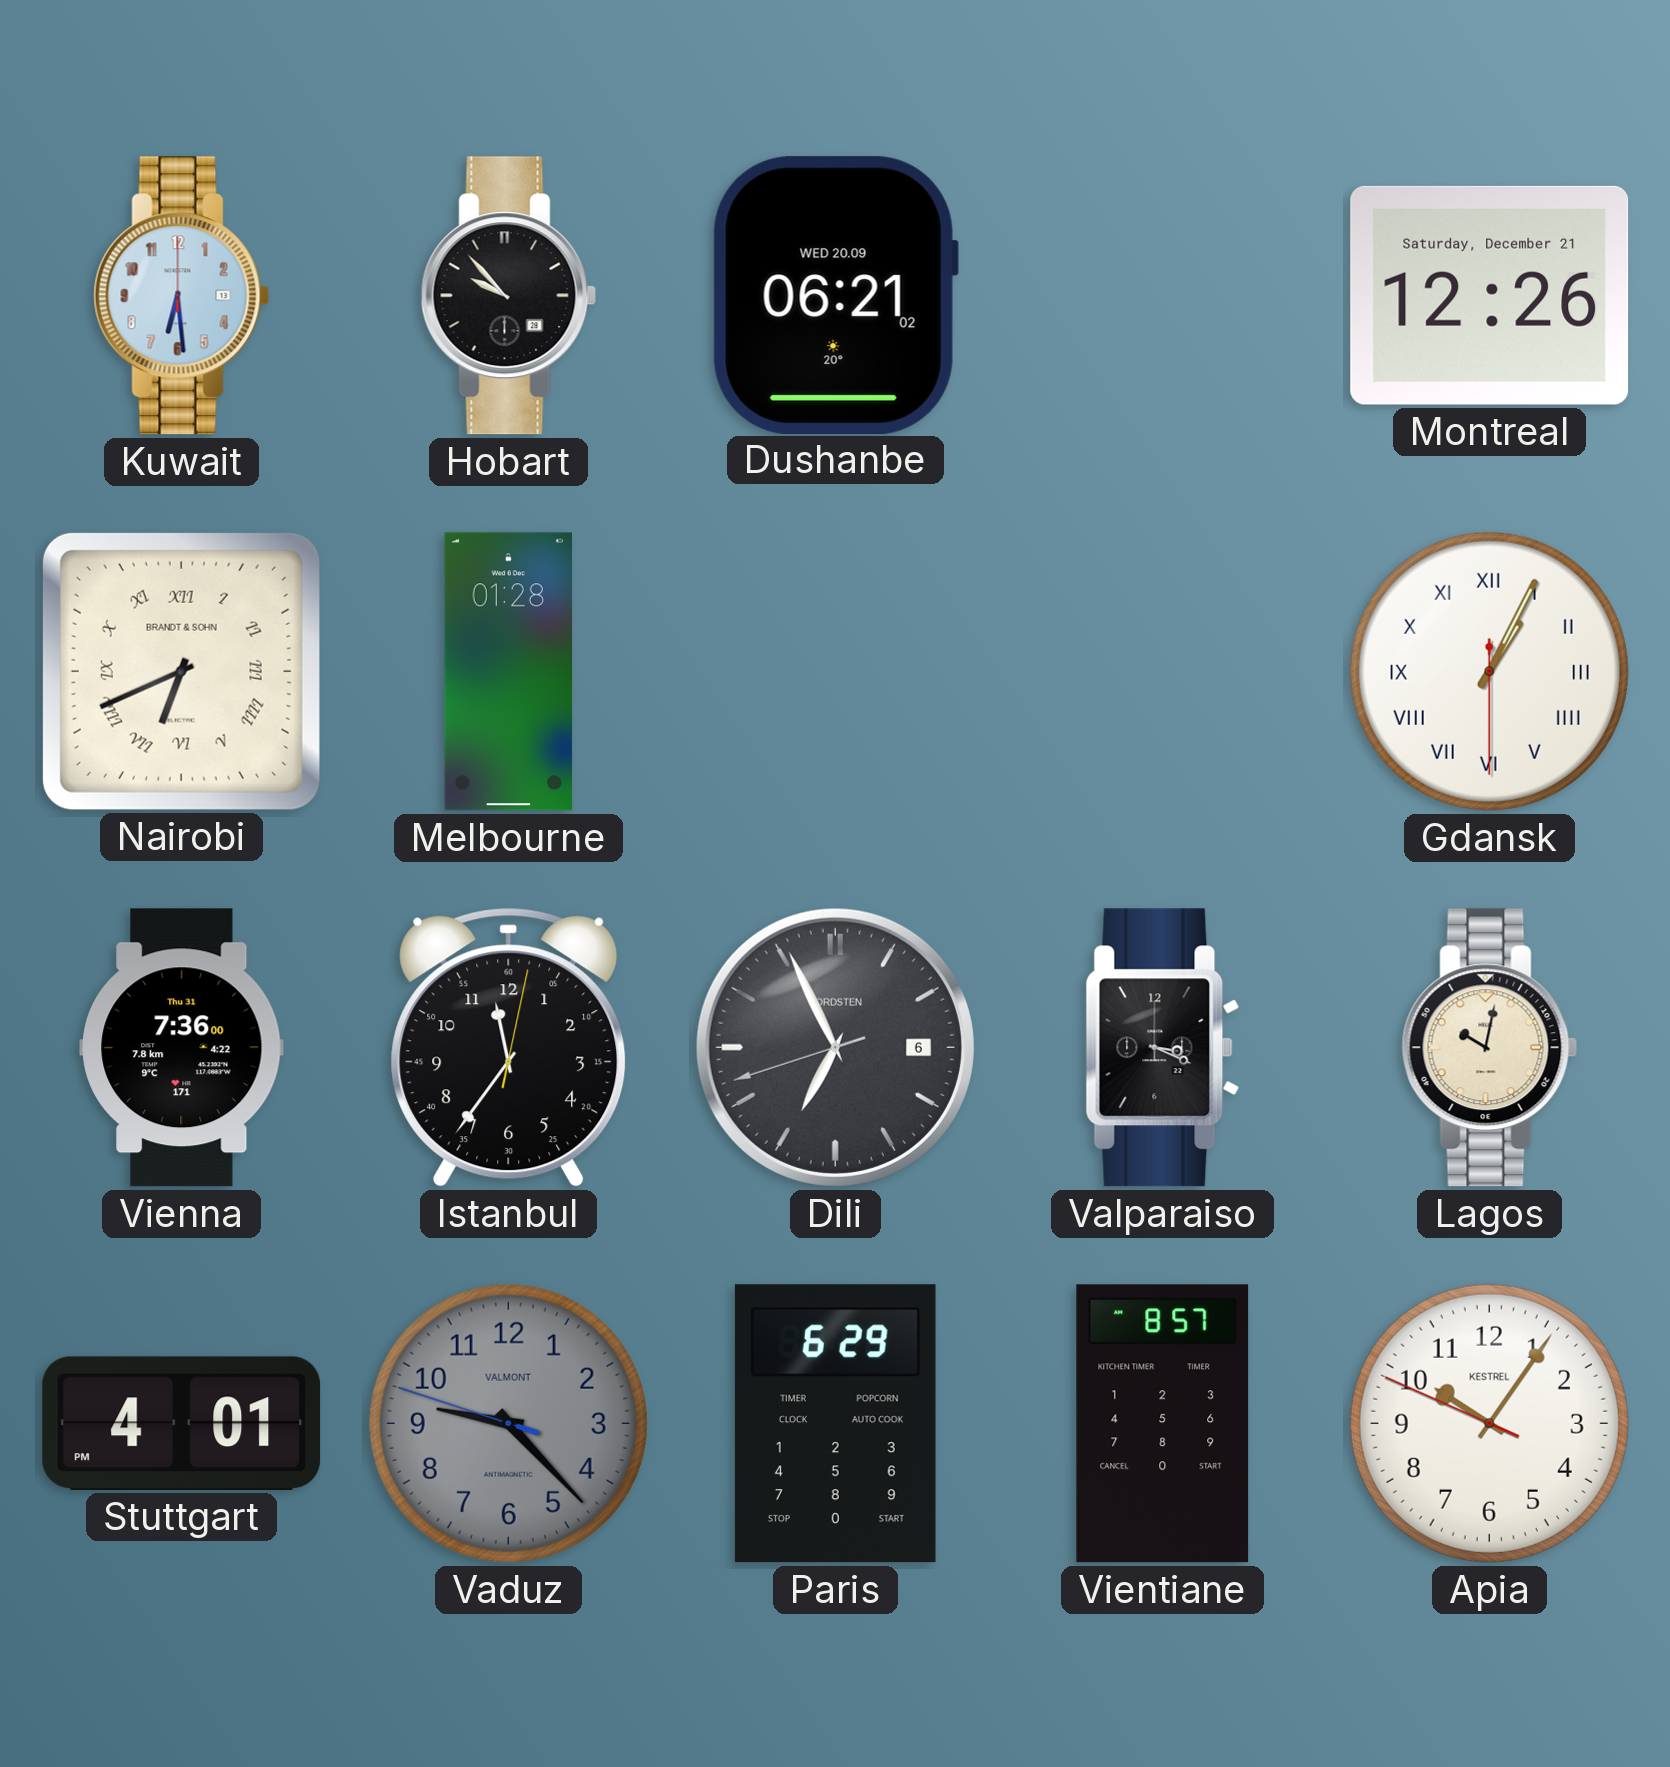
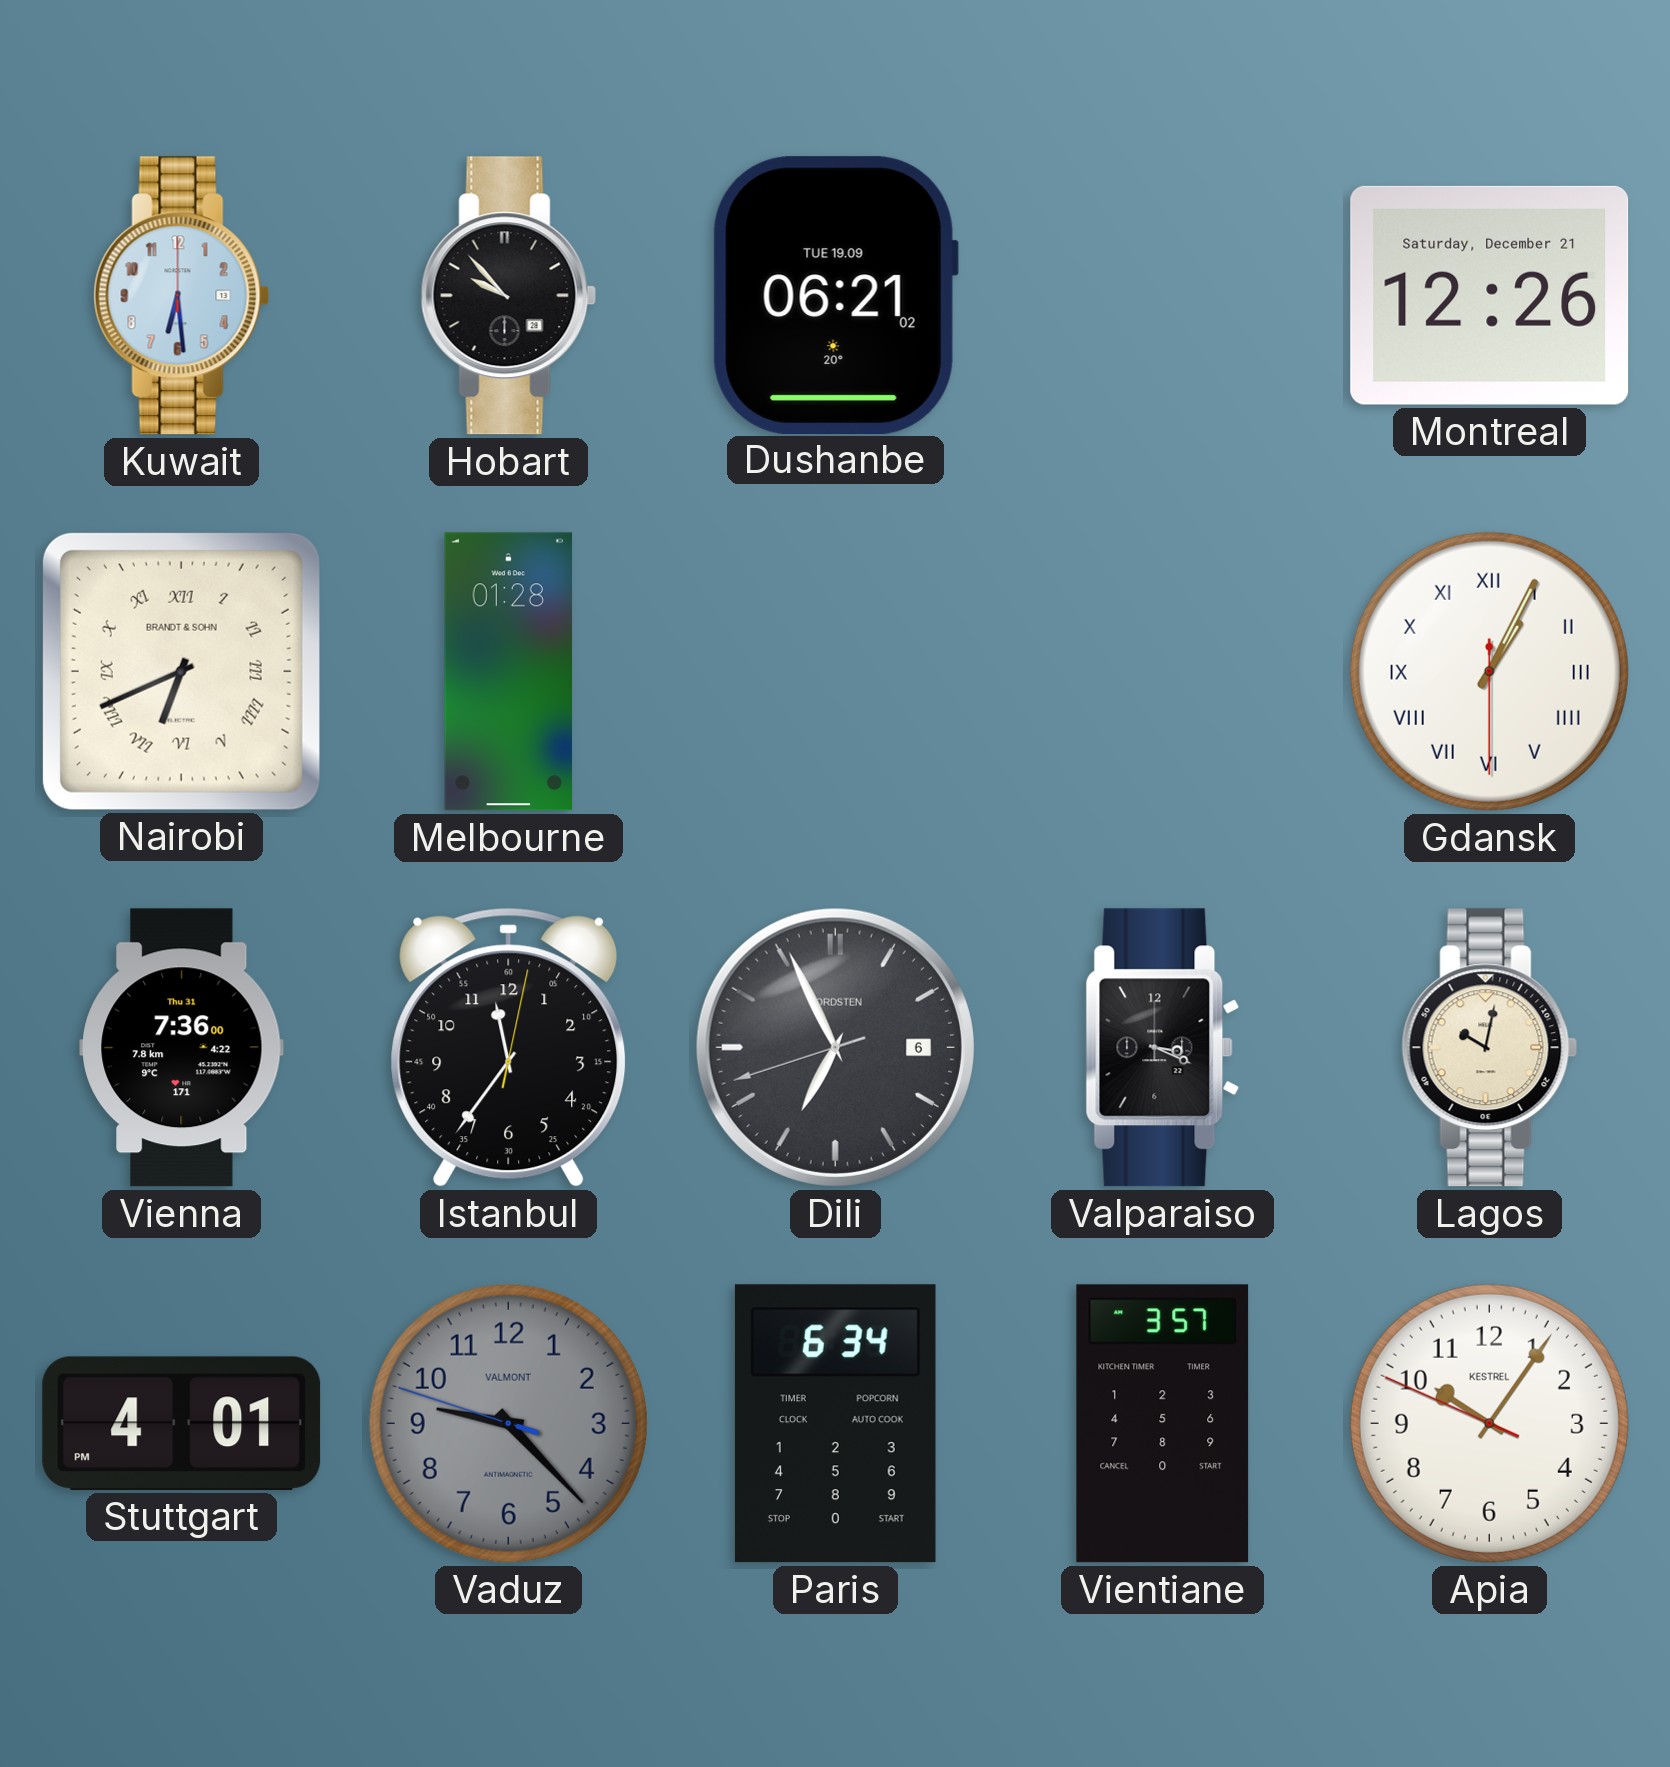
Dushanbe date: WED 20.09 -> TUE 19.09
Paris: 6:29 -> 6:34
Vientiane: 8:57 -> 3:57
